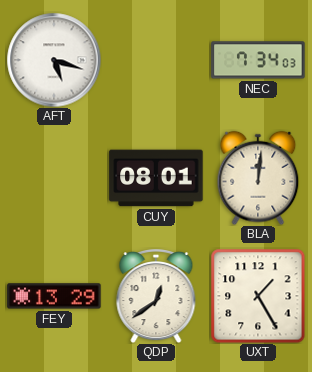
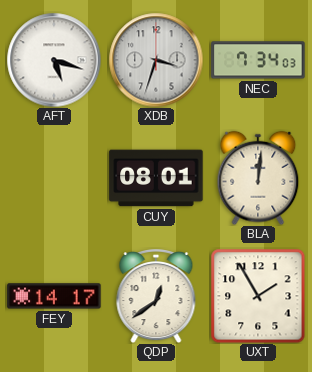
XDB: none -> 3:33
FEY: 13:29 -> 14:17
UXT: 1:25 -> 1:55
